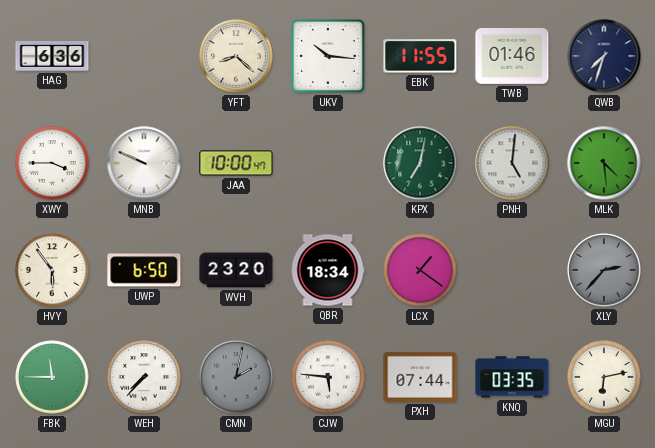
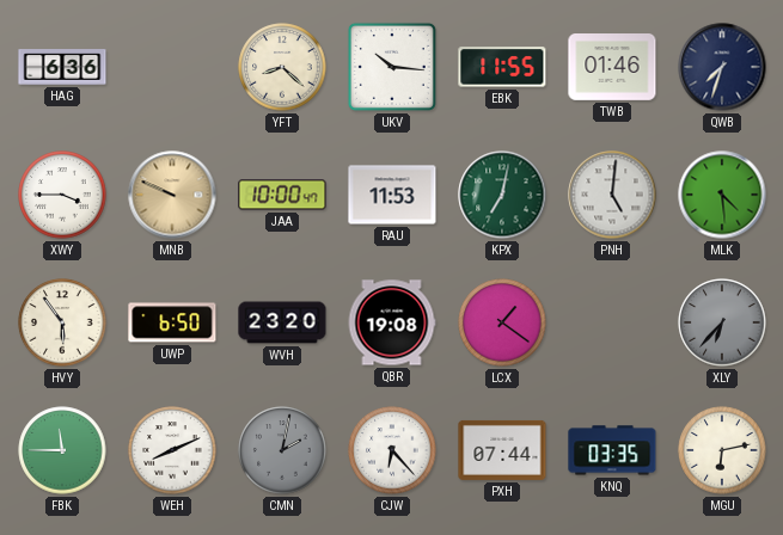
MNB dial: white -> champagne
RAU: none -> 11:53
QBR: 18:34 -> 19:08
XLY: 2:37 -> 6:37
WEH: 7:37 -> 8:11
CJW: 5:46 -> 6:23
